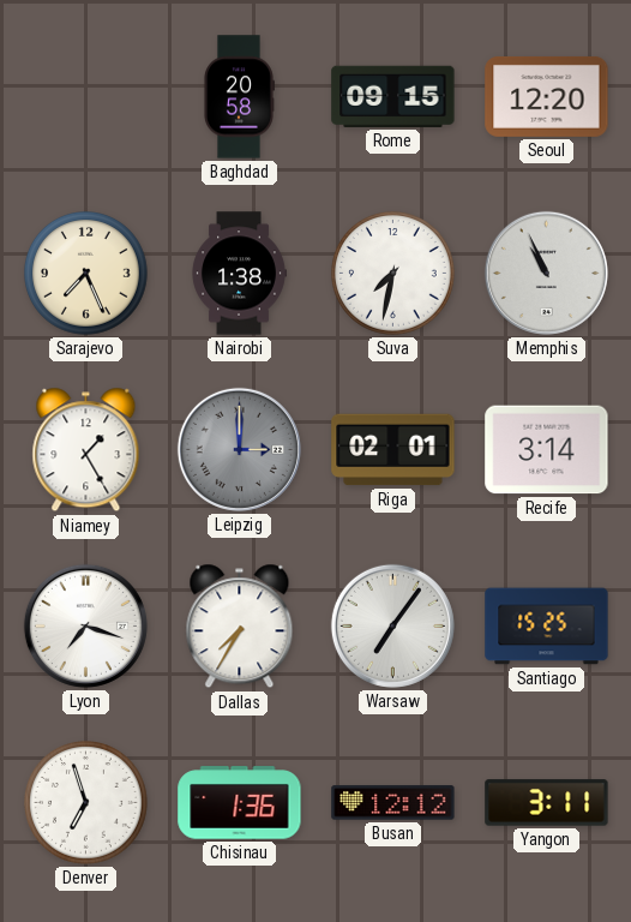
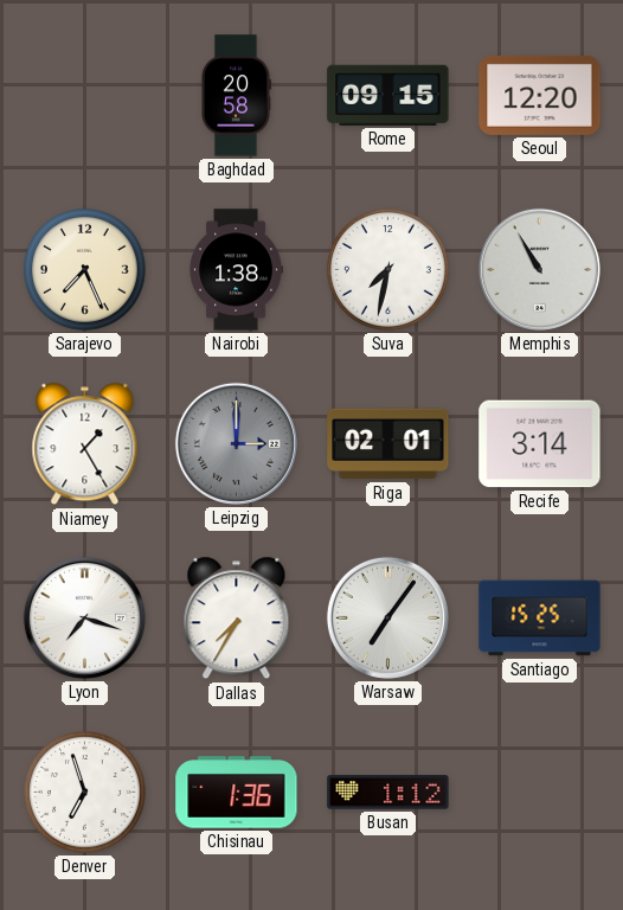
Memphis: 10:56 -> 10:55
Busan: 12:12 -> 1:12
Yangon: 3:11 -> none
